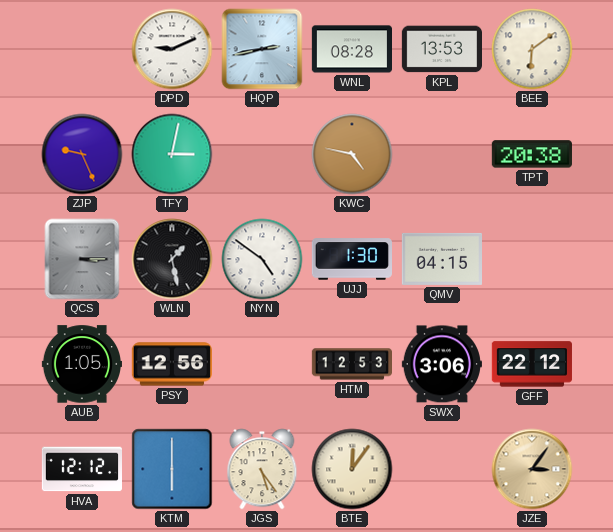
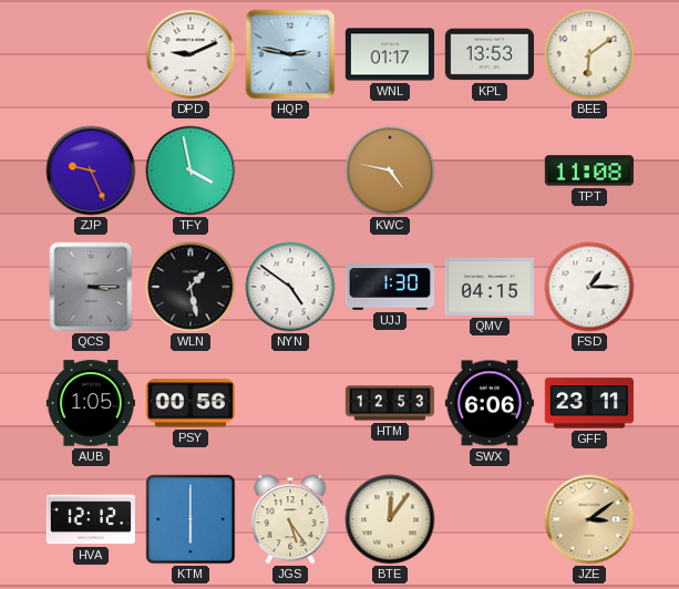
HQP: 2:43 -> 2:47
WNL: 08:28 -> 01:17
TFY: 3:02 -> 3:58
TPT: 20:38 -> 11:08
FSD: none -> 1:15
PSY: 12:56 -> 00:56
SWX: 3:06 -> 6:06
GFF: 22:12 -> 23:11
JZE: 3:06 -> 3:09
